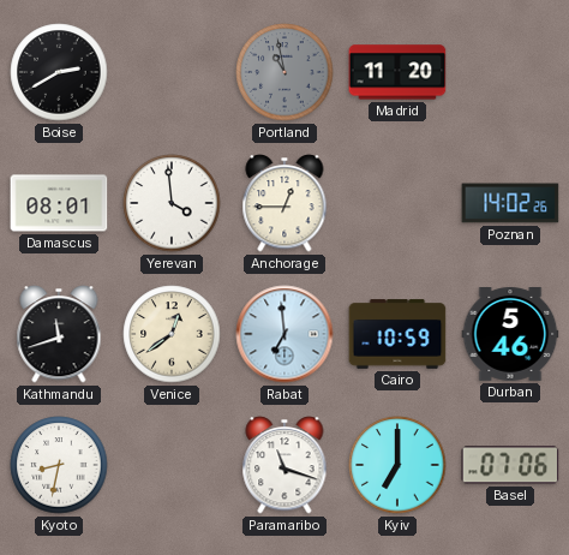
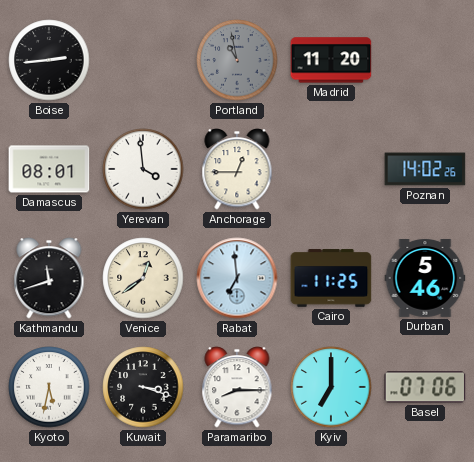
Boise: 2:40 -> 2:44
Cairo: 10:59 -> 11:25
Kyoto: 8:32 -> 5:32
Kuwait: none -> 3:18
Paramaribo: 11:18 -> 8:15
